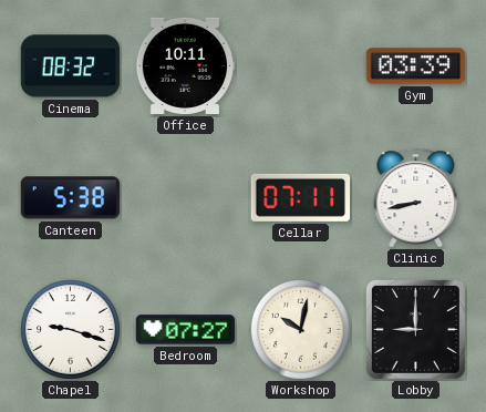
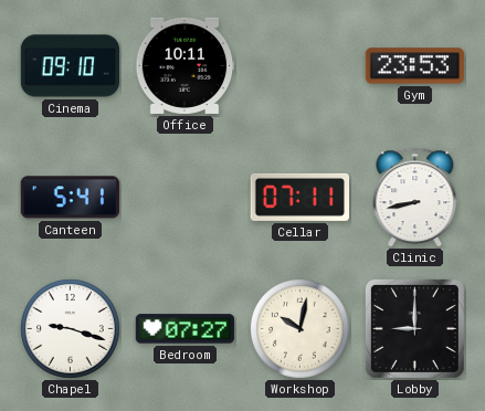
Cinema: 08:32 -> 09:10
Gym: 03:39 -> 23:53
Canteen: 5:38 -> 5:41
